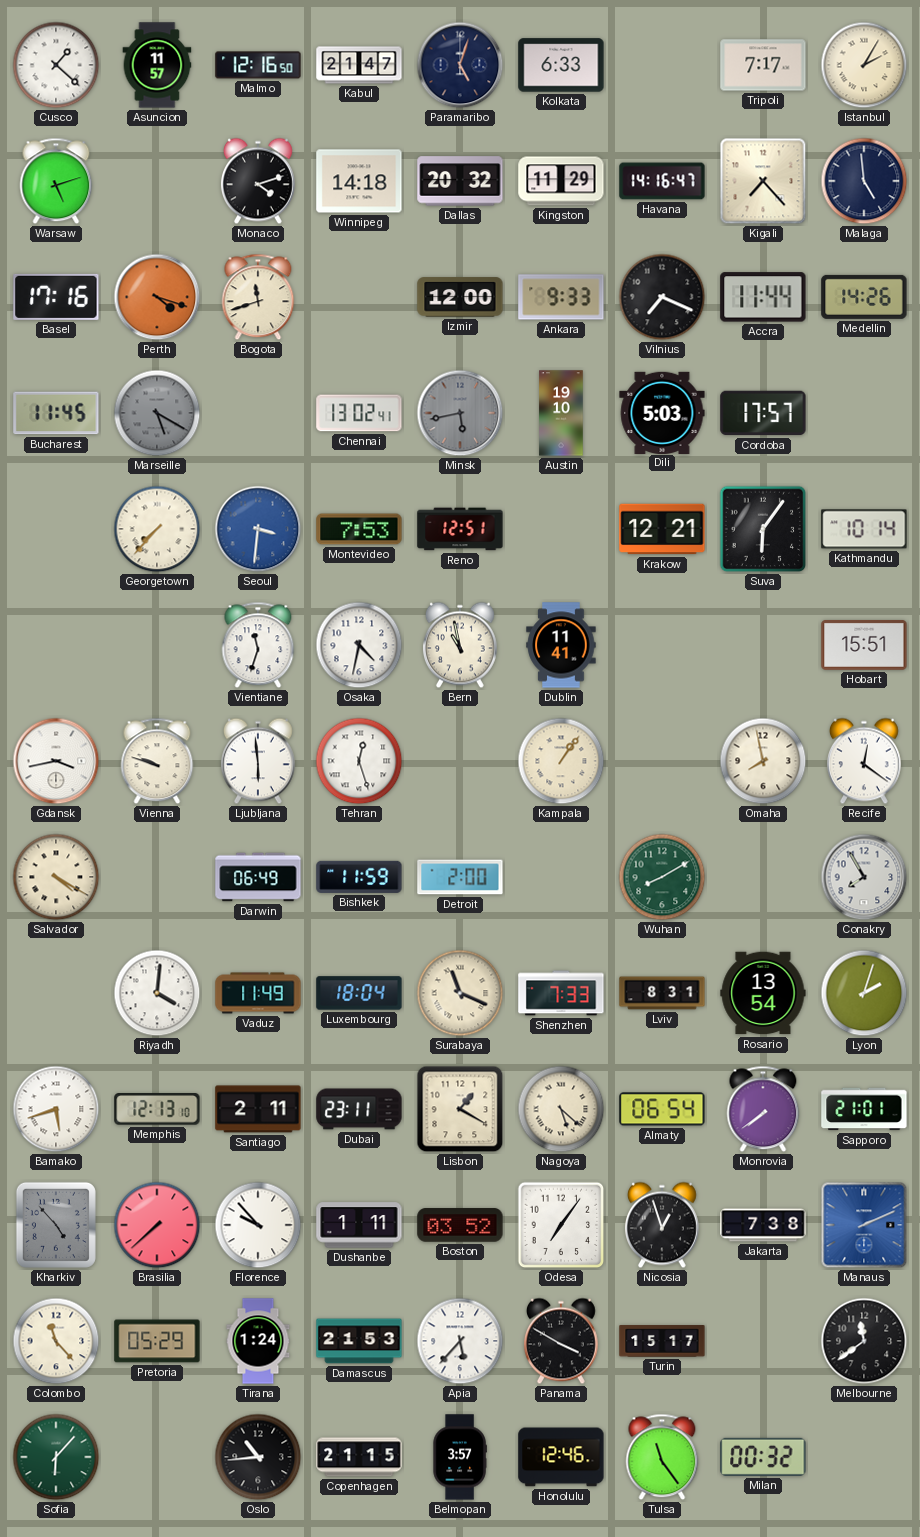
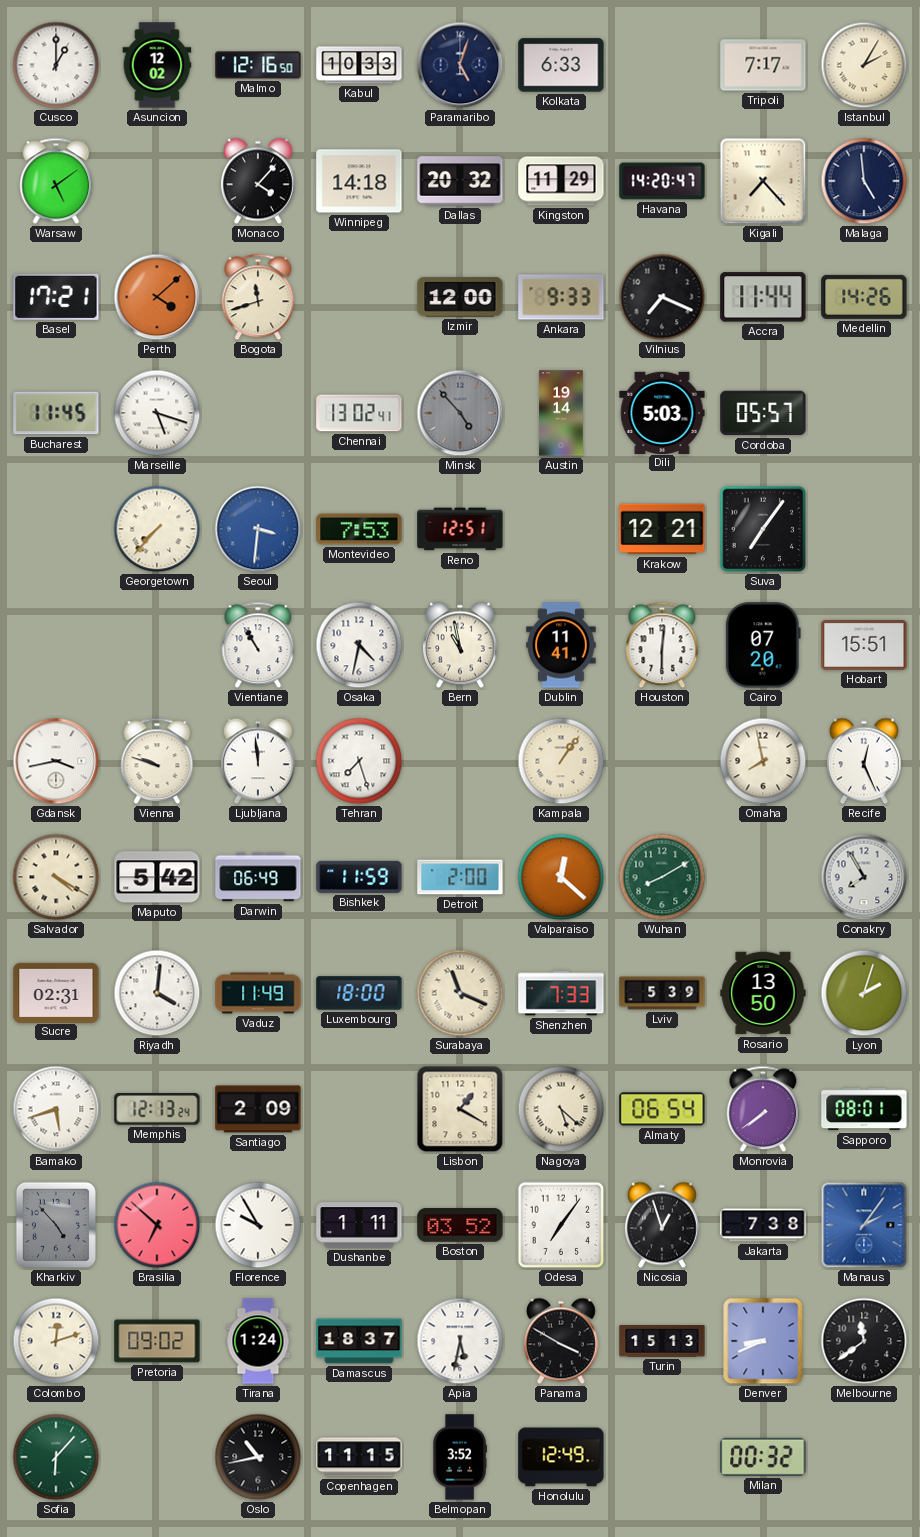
Cusco: 1:22 -> 1:00
Asuncion: 11:57 -> 12:02
Kabul: 21:47 -> 10:33
Warsaw: 5:12 -> 5:09
Monaco: 4:12 -> 4:07
Havana: 14:16 -> 14:20
Basel: 17:16 -> 17:21
Perth: 4:18 -> 4:08
Marseille: 5:20 -> 5:18
Marseille dial: grey -> white
Minsk: 5:43 -> 4:53
Austin: 19:10 -> 19:14
Cordoba: 17:57 -> 05:57
Suva: 6:06 -> 7:06
Kathmandu: 10:14 -> none
Vientiane: 11:33 -> 10:55
Houston: none -> 6:01
Cairo: none -> 07:20
Ljubljana: 5:59 -> 11:59
Tehran: 12:27 -> 7:27
Recife: 12:21 -> 12:26
Maputo: none -> 5:42
Valparaiso: none -> 12:22
Sucre: none -> 02:31
Luxembourg: 18:04 -> 18:00
Lviv: 8:31 -> 5:39
Rosario: 13:54 -> 13:50
Memphis: 12:13:10 -> 12:13:24
Santiago: 2:11 -> 2:09
Dubai: 23:11 -> none
Sapporo: 21:01 -> 08:01
Brasilia: 7:38 -> 6:52
Florence: 9:53 -> 9:55
Manaus: 2:11 -> 2:06
Colombo: 11:23 -> 12:12
Pretoria: 05:29 -> 09:02
Damascus: 21:53 -> 18:37
Apia: 5:37 -> 5:32
Turin: 15:17 -> 15:13
Denver: none -> 8:41
Oslo: 10:44 -> 10:43
Copenhagen: 21:15 -> 11:15
Belmopan: 3:57 -> 3:52
Honolulu: 12:46 -> 12:49
Tulsa: 11:24 -> none
